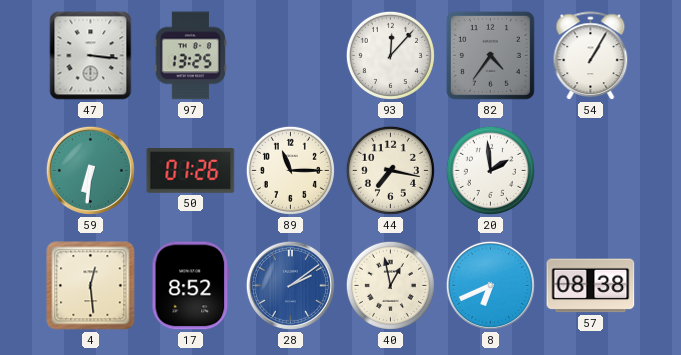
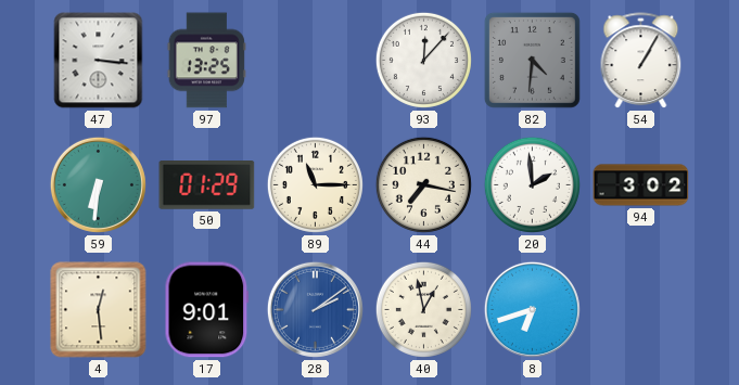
82: 4:36 -> 4:31
50: 01:26 -> 01:29
94: none -> 3:02
17: 8:52 -> 9:01
8: 6:41 -> 6:42
57: 08:38 -> none
